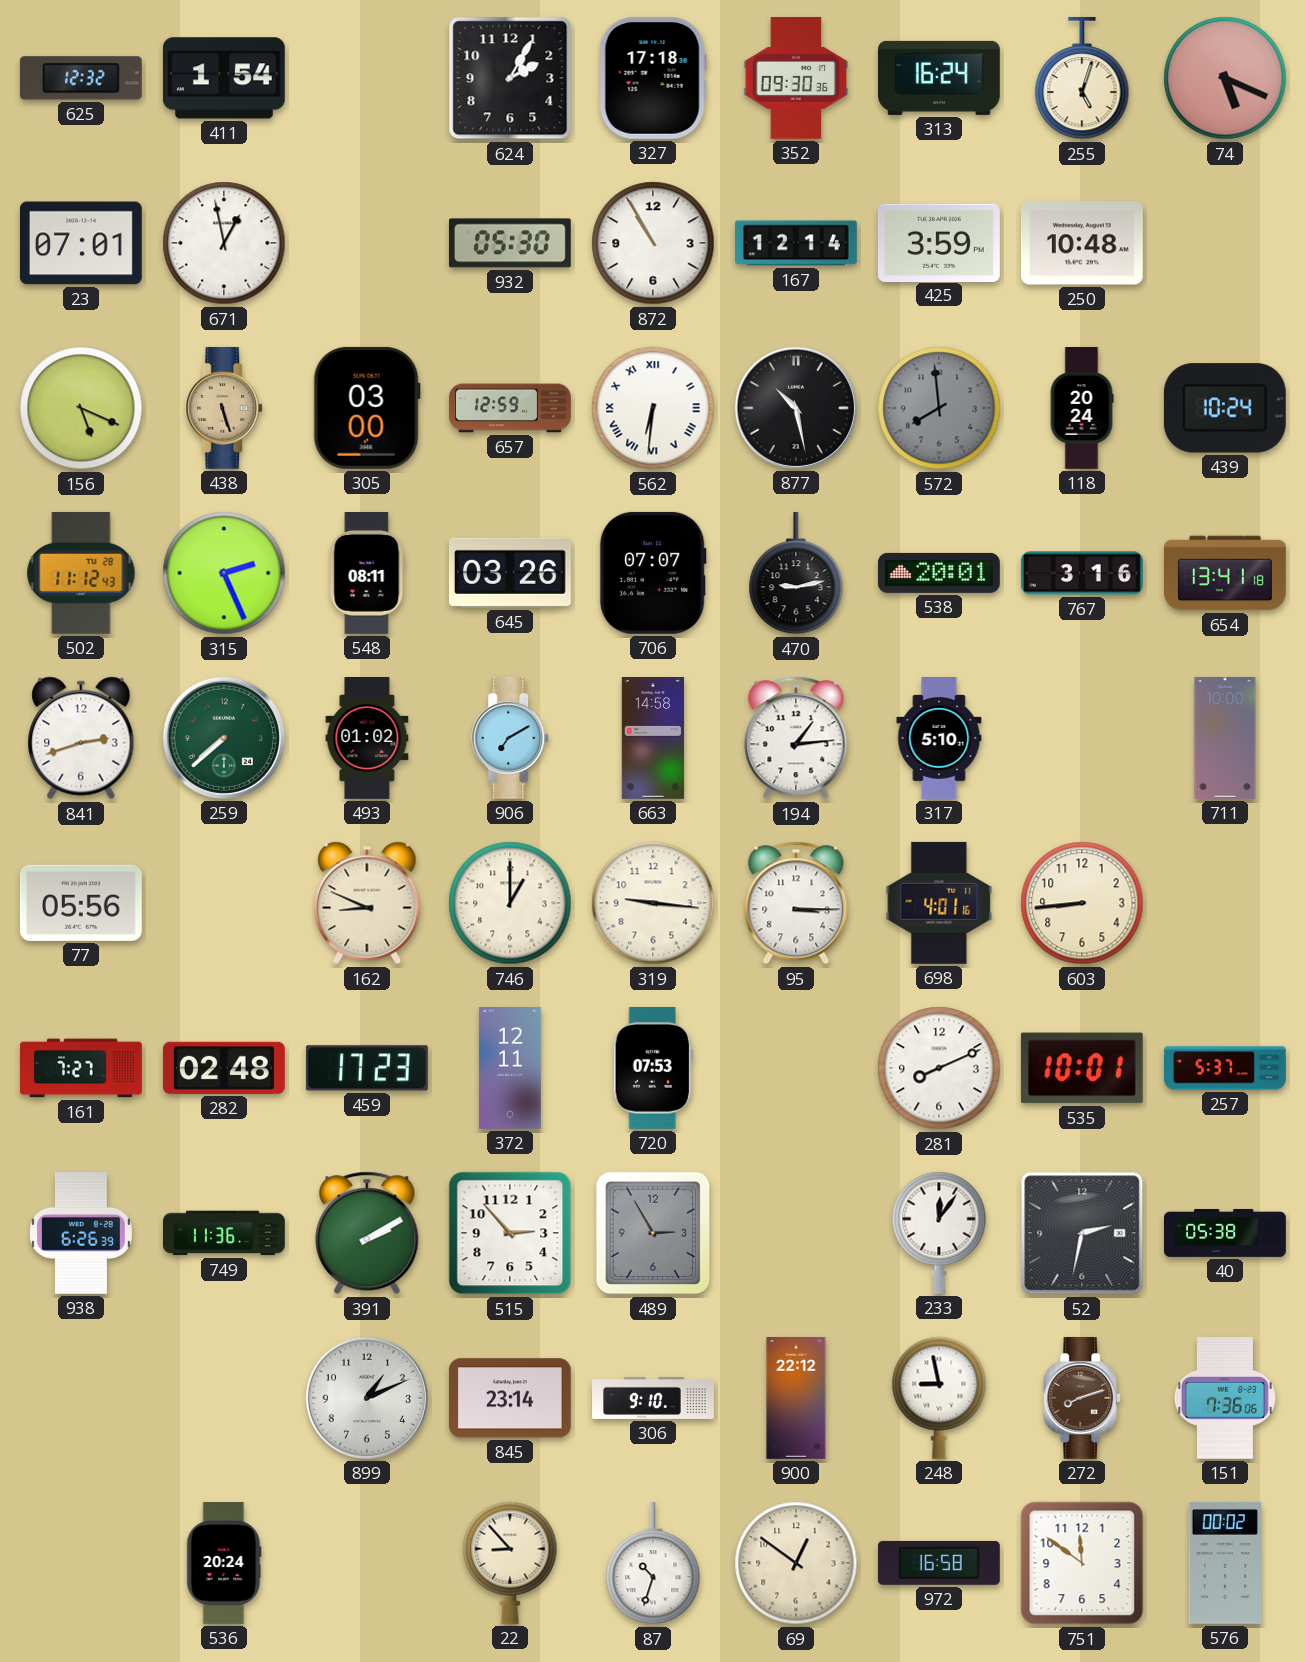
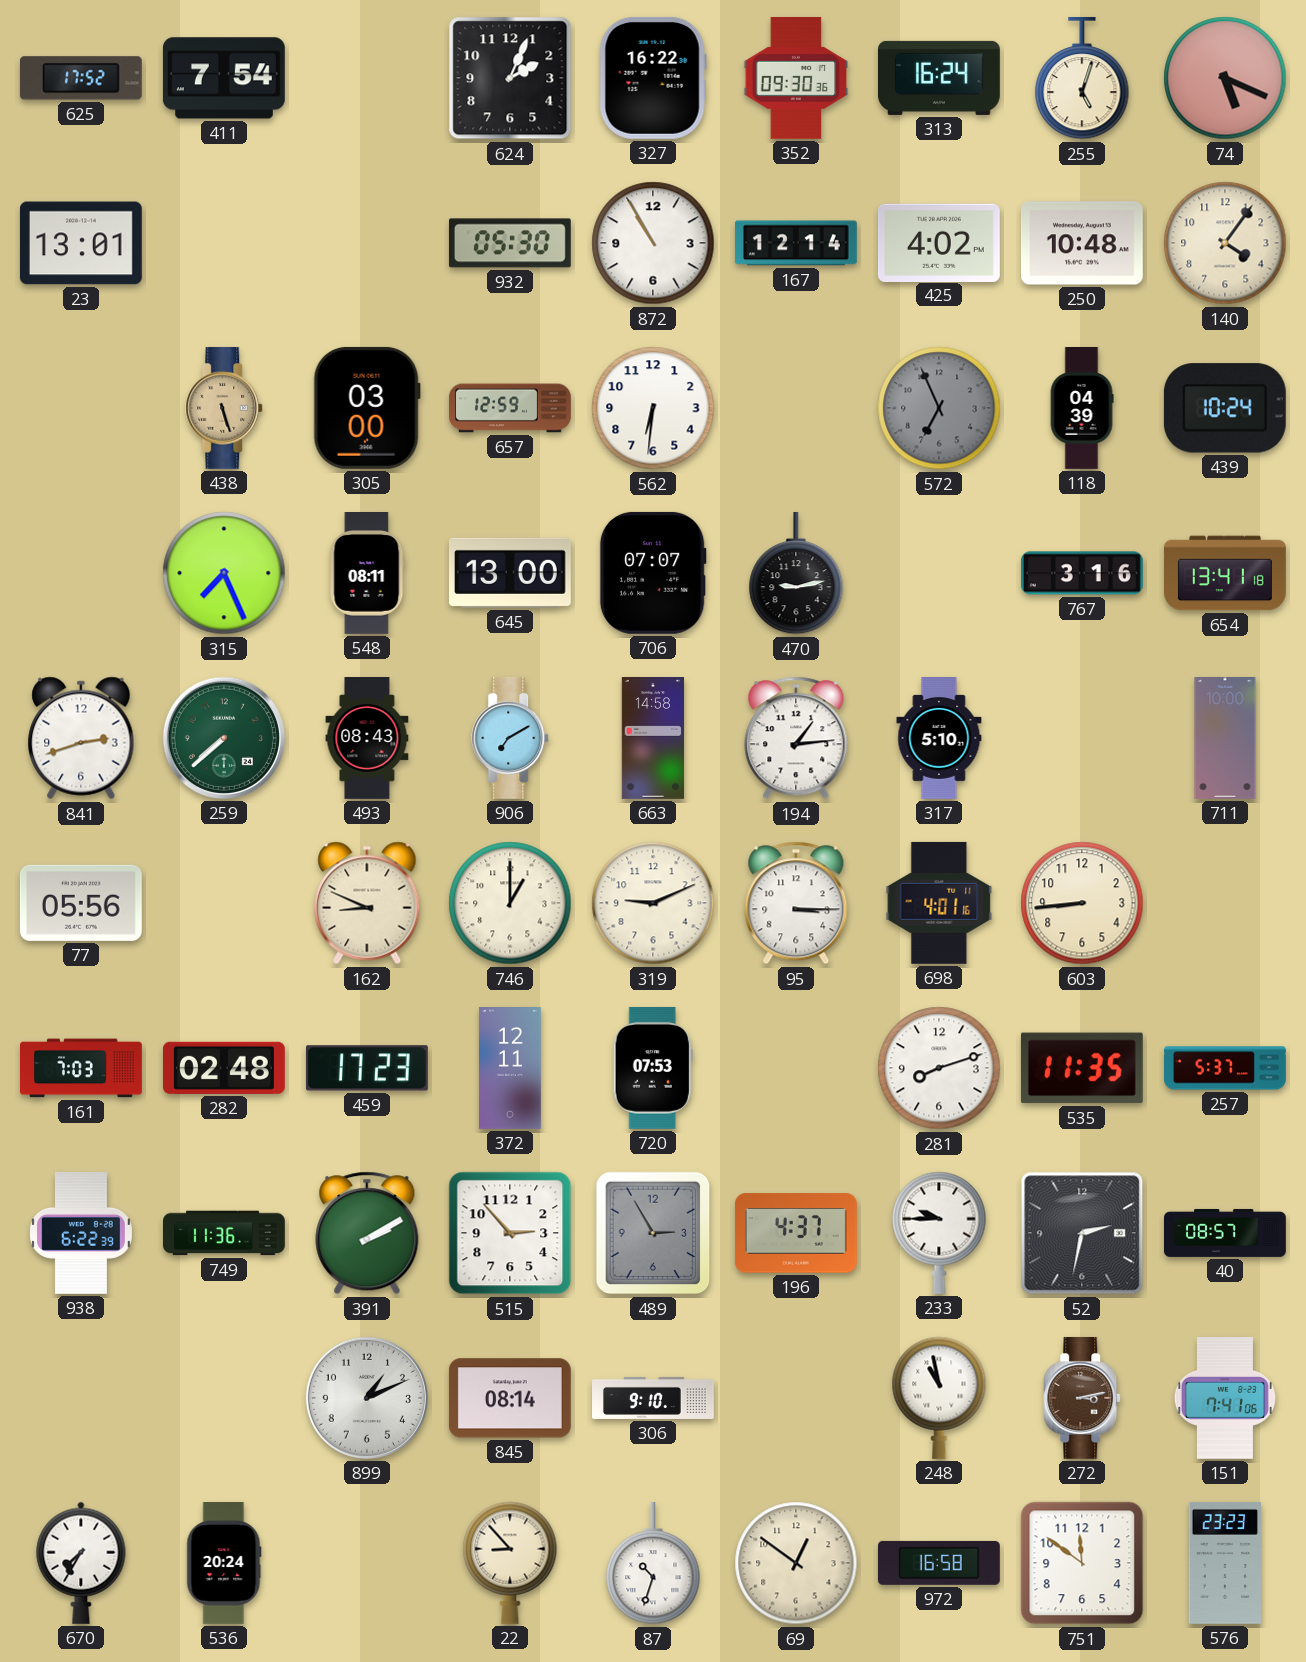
625: 12:32 -> 17:52
411: 1:54 -> 7:54
624: 2:05 -> 2:04
327: 17:18 -> 16:22
23: 07:01 -> 13:01
671: 12:58 -> none
425: 3:59 -> 4:02
140: none -> 4:06
156: 5:19 -> none
562 numerals: Roman -> Arabic
877: 10:28 -> none
572: 7:59 -> 6:56
118: 20:24 -> 04:39
502: 11:12 -> none
315: 2:26 -> 7:26
645: 03:26 -> 13:00
538: 20:01 -> none
493: 01:02 -> 08:43
319: 9:16 -> 9:11
161: 7:27 -> 7:03
281: 8:11 -> 8:12
535: 10:01 -> 11:35
938: 6:26 -> 6:22
196: none -> 4:37
233: 12:06 -> 9:45
40: 05:38 -> 08:57
845: 23:14 -> 08:14
900: 22:12 -> none
248: 8:58 -> 10:58
272: 8:12 -> 3:13
151: 7:36 -> 7:41
670: none -> 7:35
576: 00:02 -> 23:23
